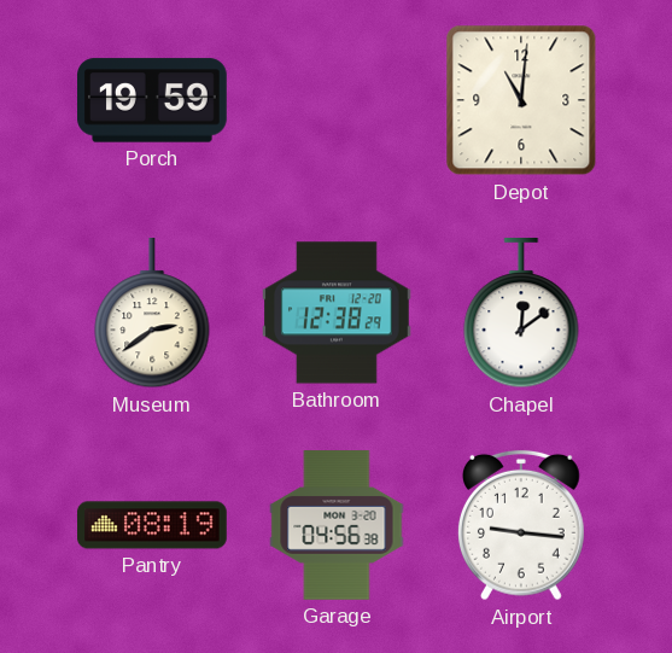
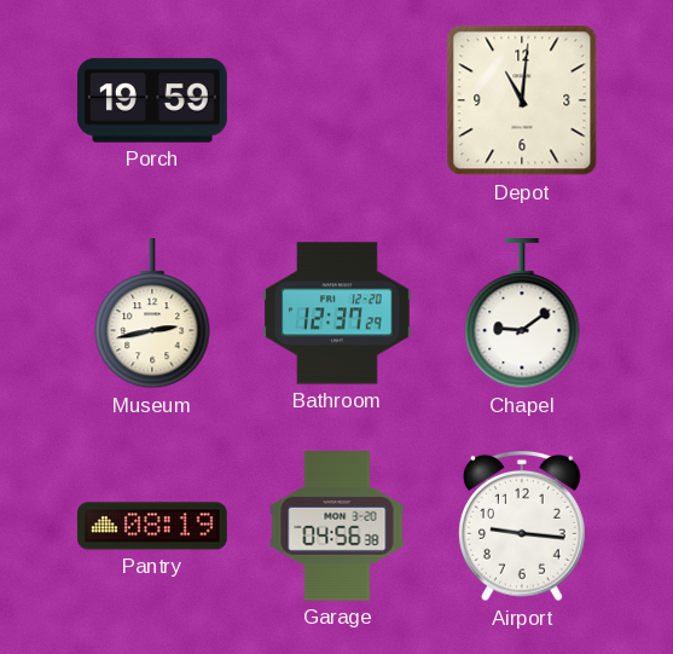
Museum: 2:39 -> 2:43
Bathroom: 12:38 -> 12:37
Chapel: 12:09 -> 9:09
